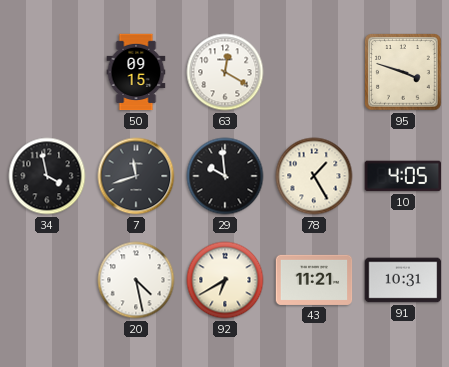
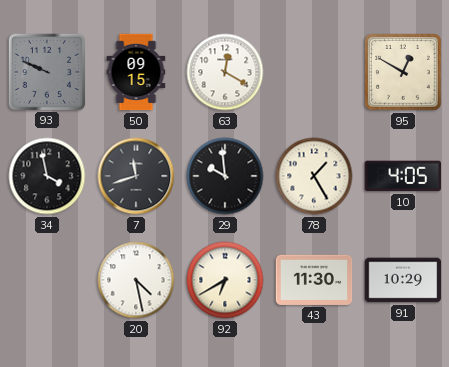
93: none -> 9:49
95: 3:48 -> 12:50
43: 11:21 -> 11:30
91: 10:31 -> 10:29
